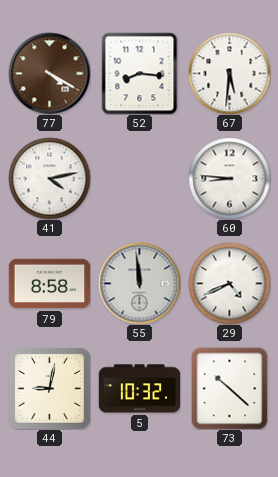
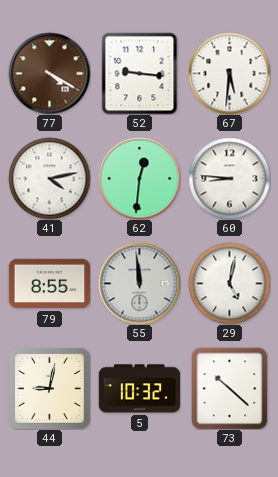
52: 8:16 -> 9:16
62: none -> 12:31
79: 8:58 -> 8:55
29: 4:41 -> 5:02
